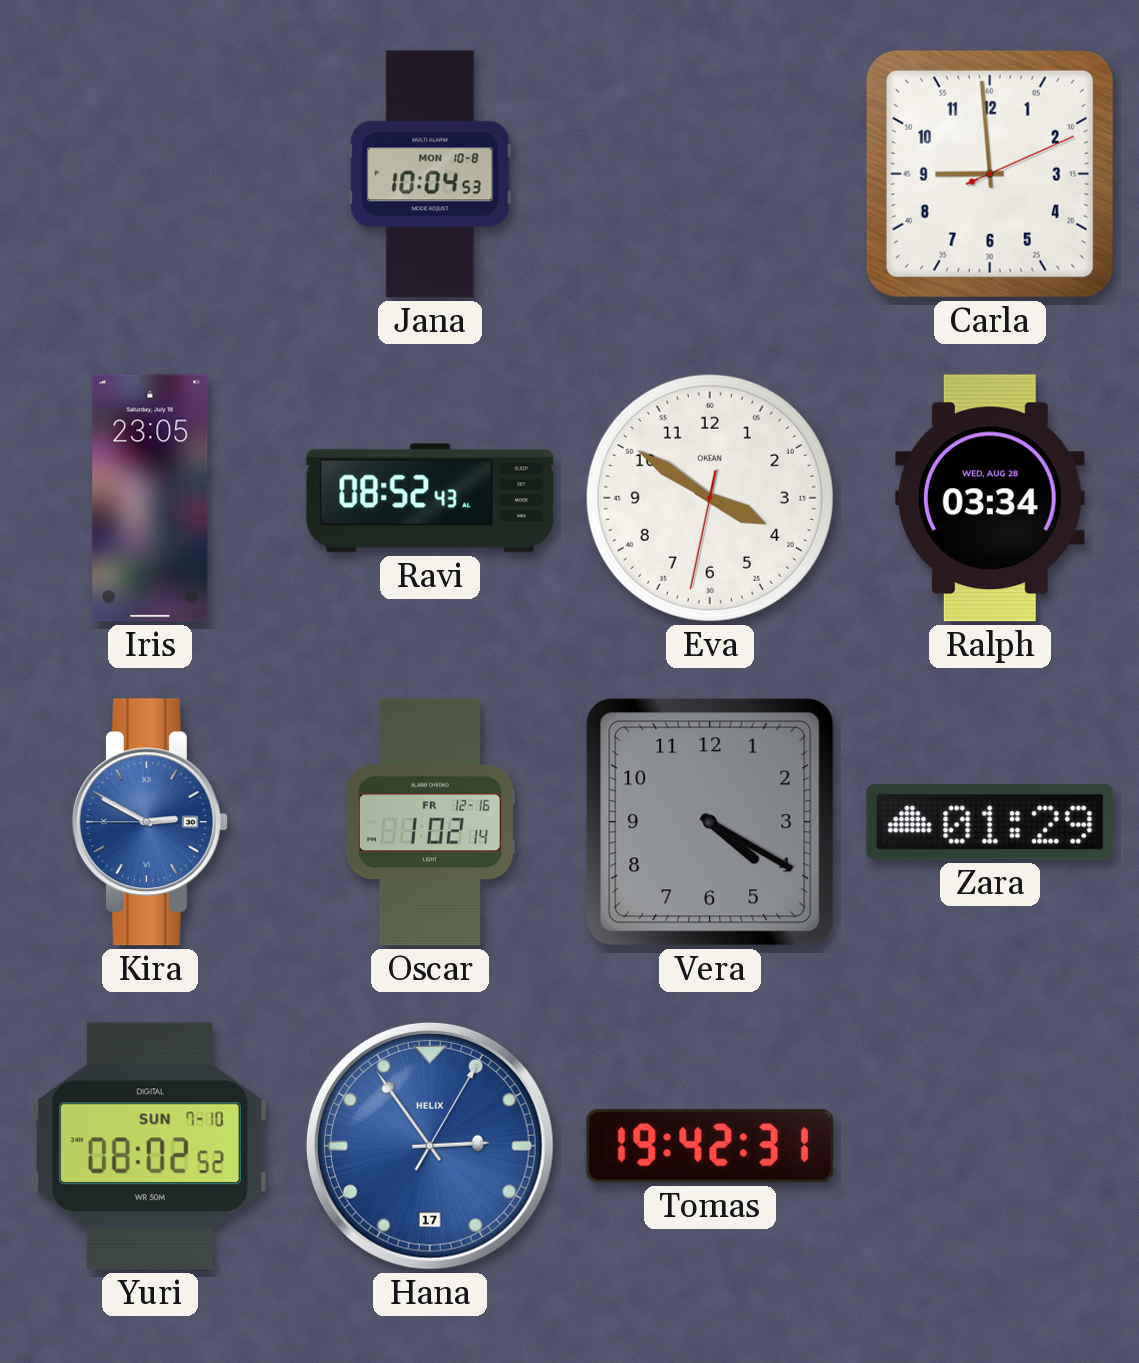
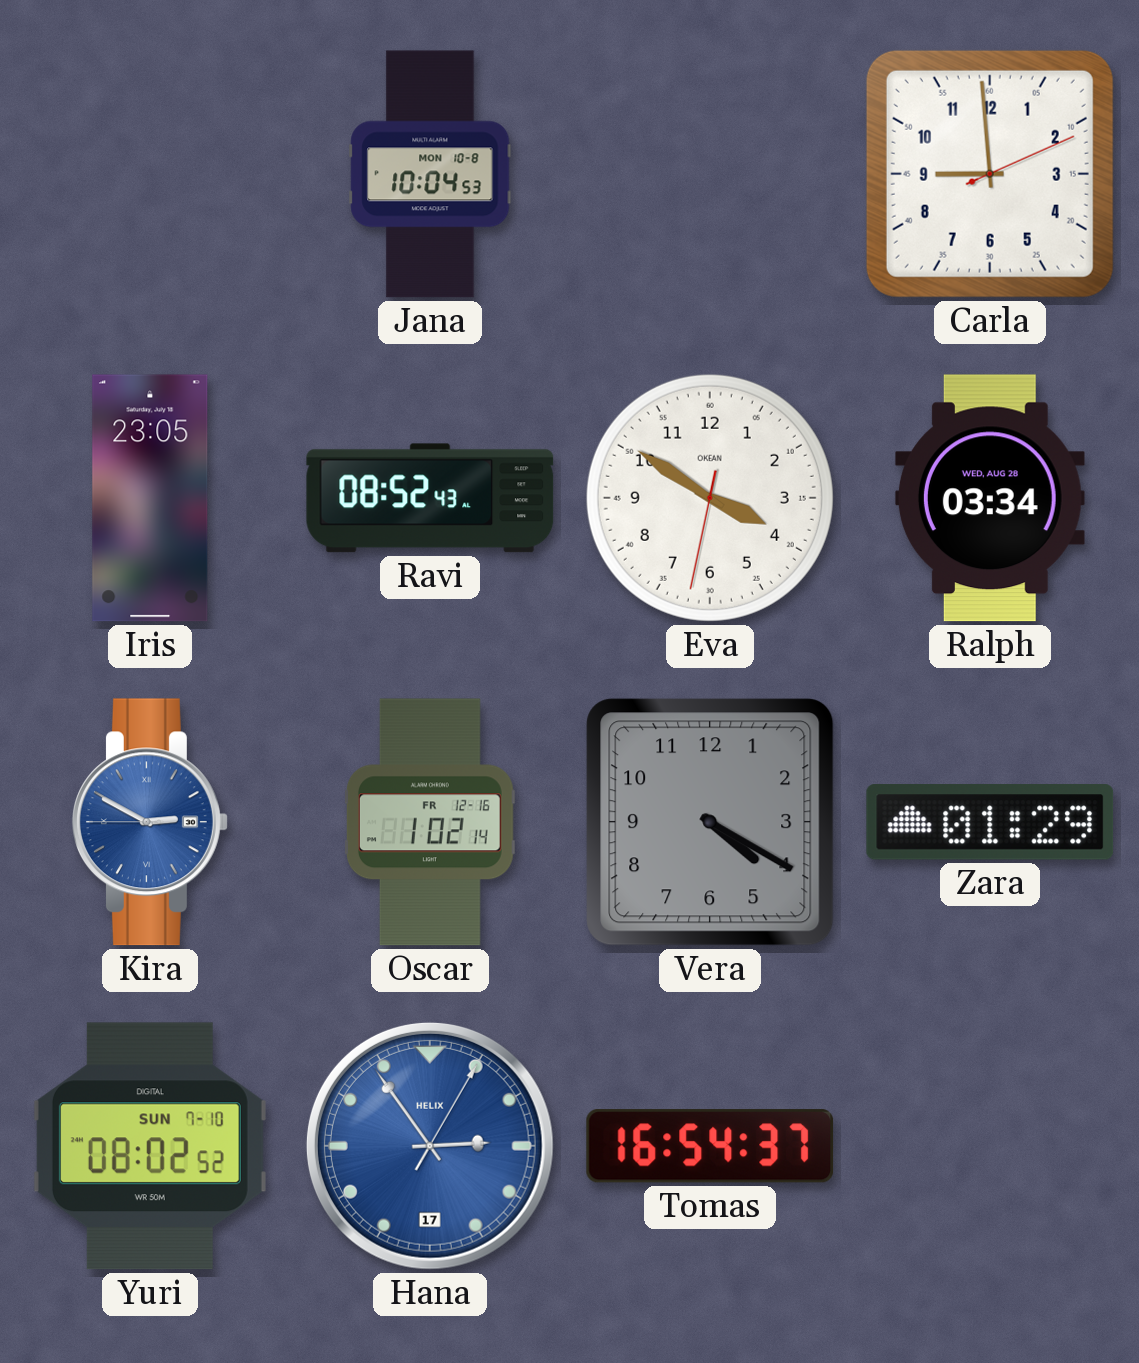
Tomas: 19:42 -> 16:54
